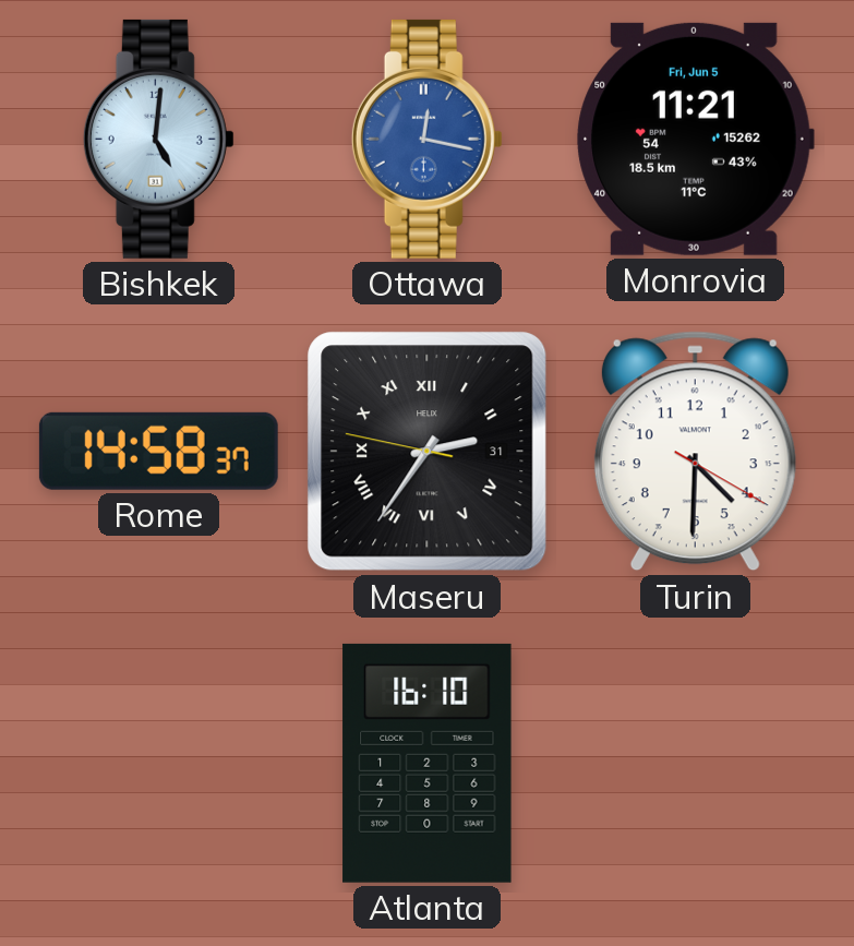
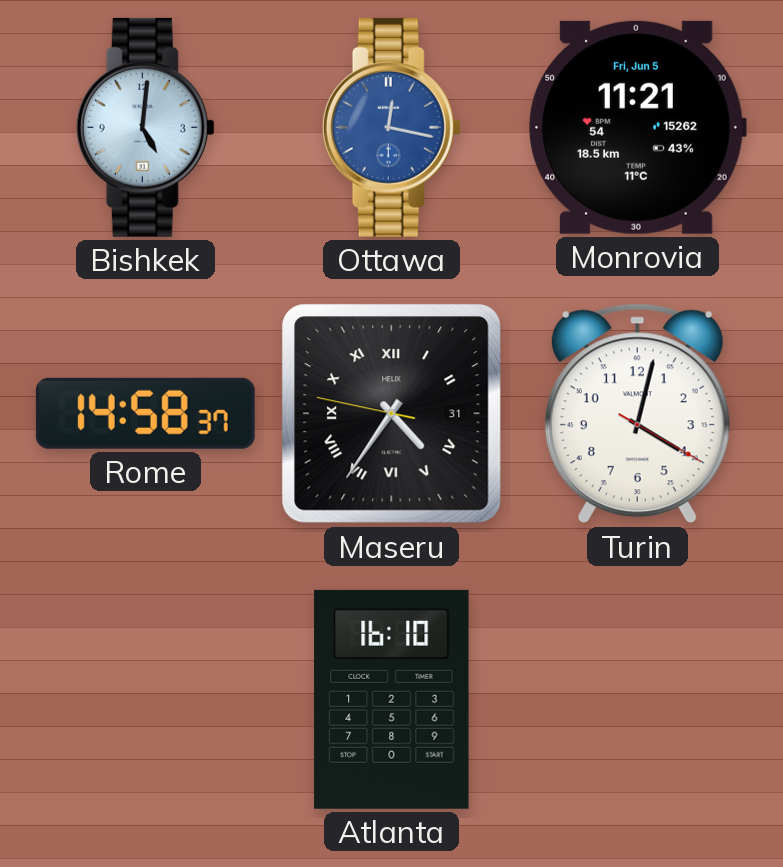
Maseru: 2:35 -> 4:35
Turin: 4:30 -> 4:02
